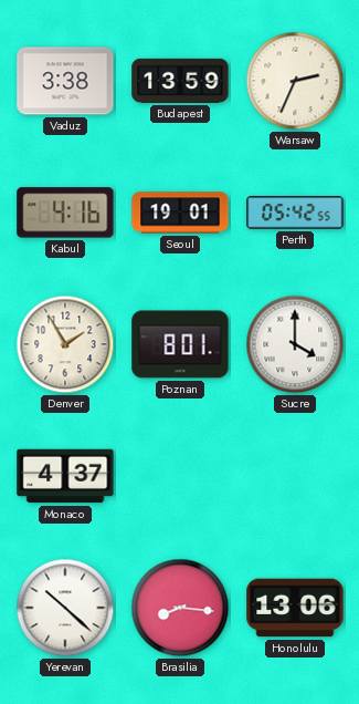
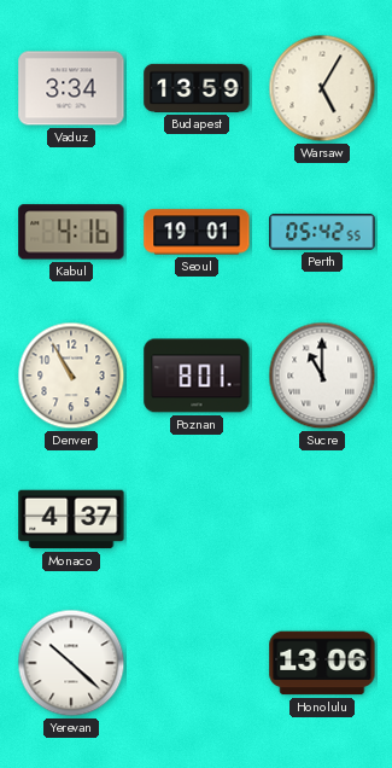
Vaduz: 3:38 -> 3:34
Warsaw: 2:34 -> 5:05
Denver: 1:55 -> 10:55
Sucre: 4:00 -> 11:00
Brasilia: 8:16 -> none
